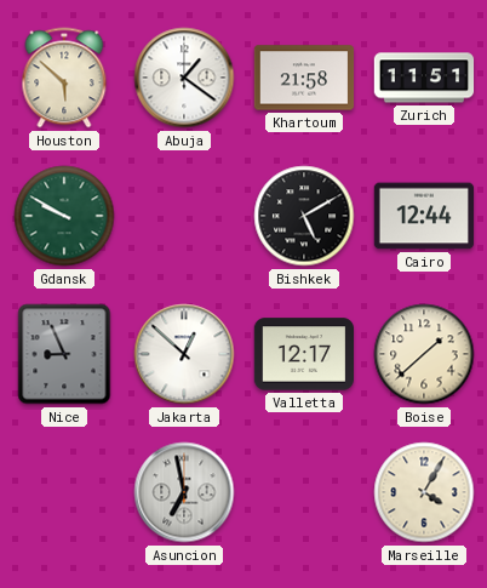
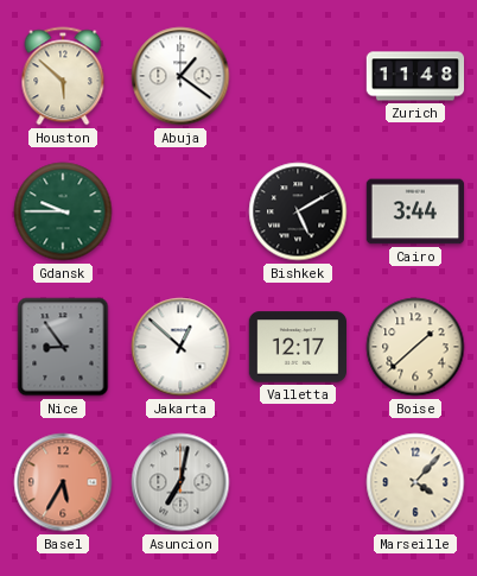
Khartoum: 21:58 -> none
Zurich: 11:51 -> 11:48
Gdansk: 9:50 -> 9:45
Cairo: 12:44 -> 3:44
Nice: 8:56 -> 8:54
Basel: none -> 5:35
Asuncion: 6:58 -> 7:02
Marseille: 4:05 -> 4:07
